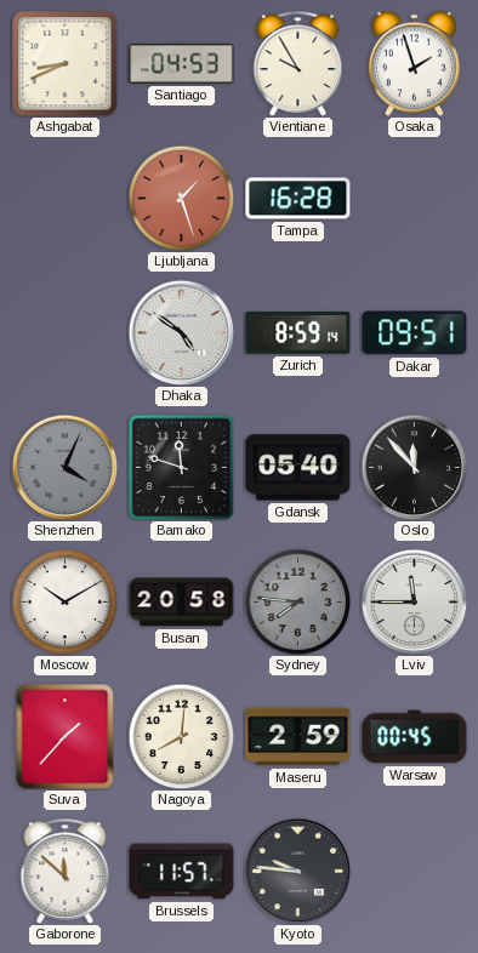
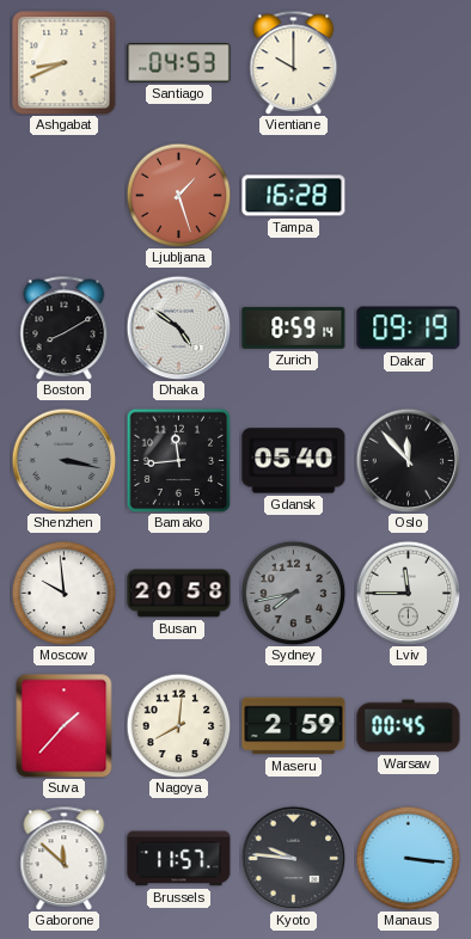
Vientiane: 9:55 -> 10:00
Osaka: 1:57 -> none
Boston: none -> 8:10
Dakar: 09:51 -> 09:19
Shenzhen: 4:04 -> 3:17
Bamako: 11:48 -> 11:44
Moscow: 10:10 -> 9:59
Sydney: 7:46 -> 7:43
Manaus: none -> 3:16
